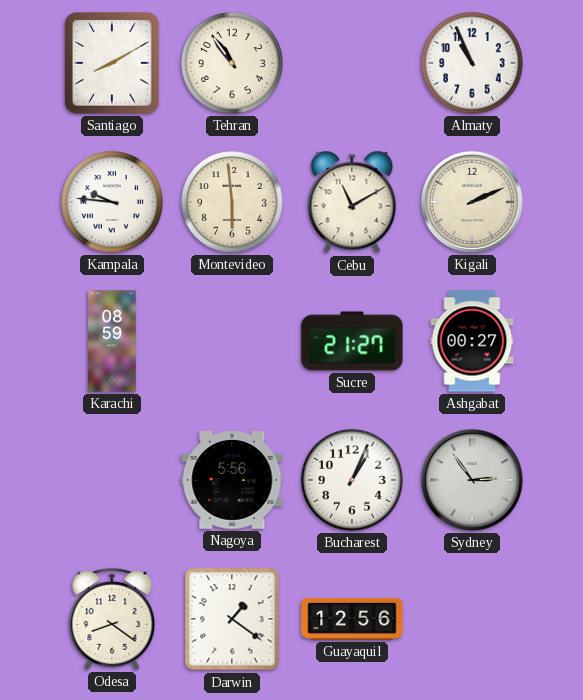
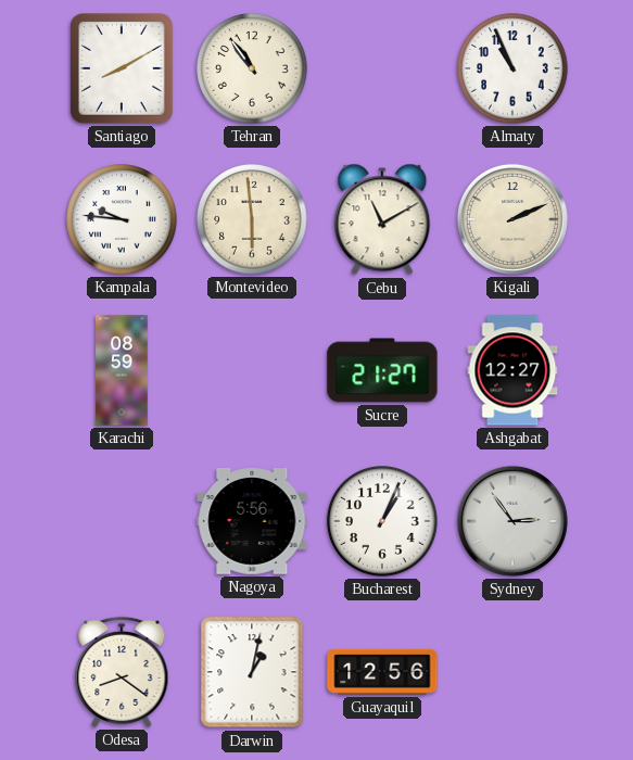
Ashgabat: 00:27 -> 12:27
Darwin: 1:21 -> 1:02
